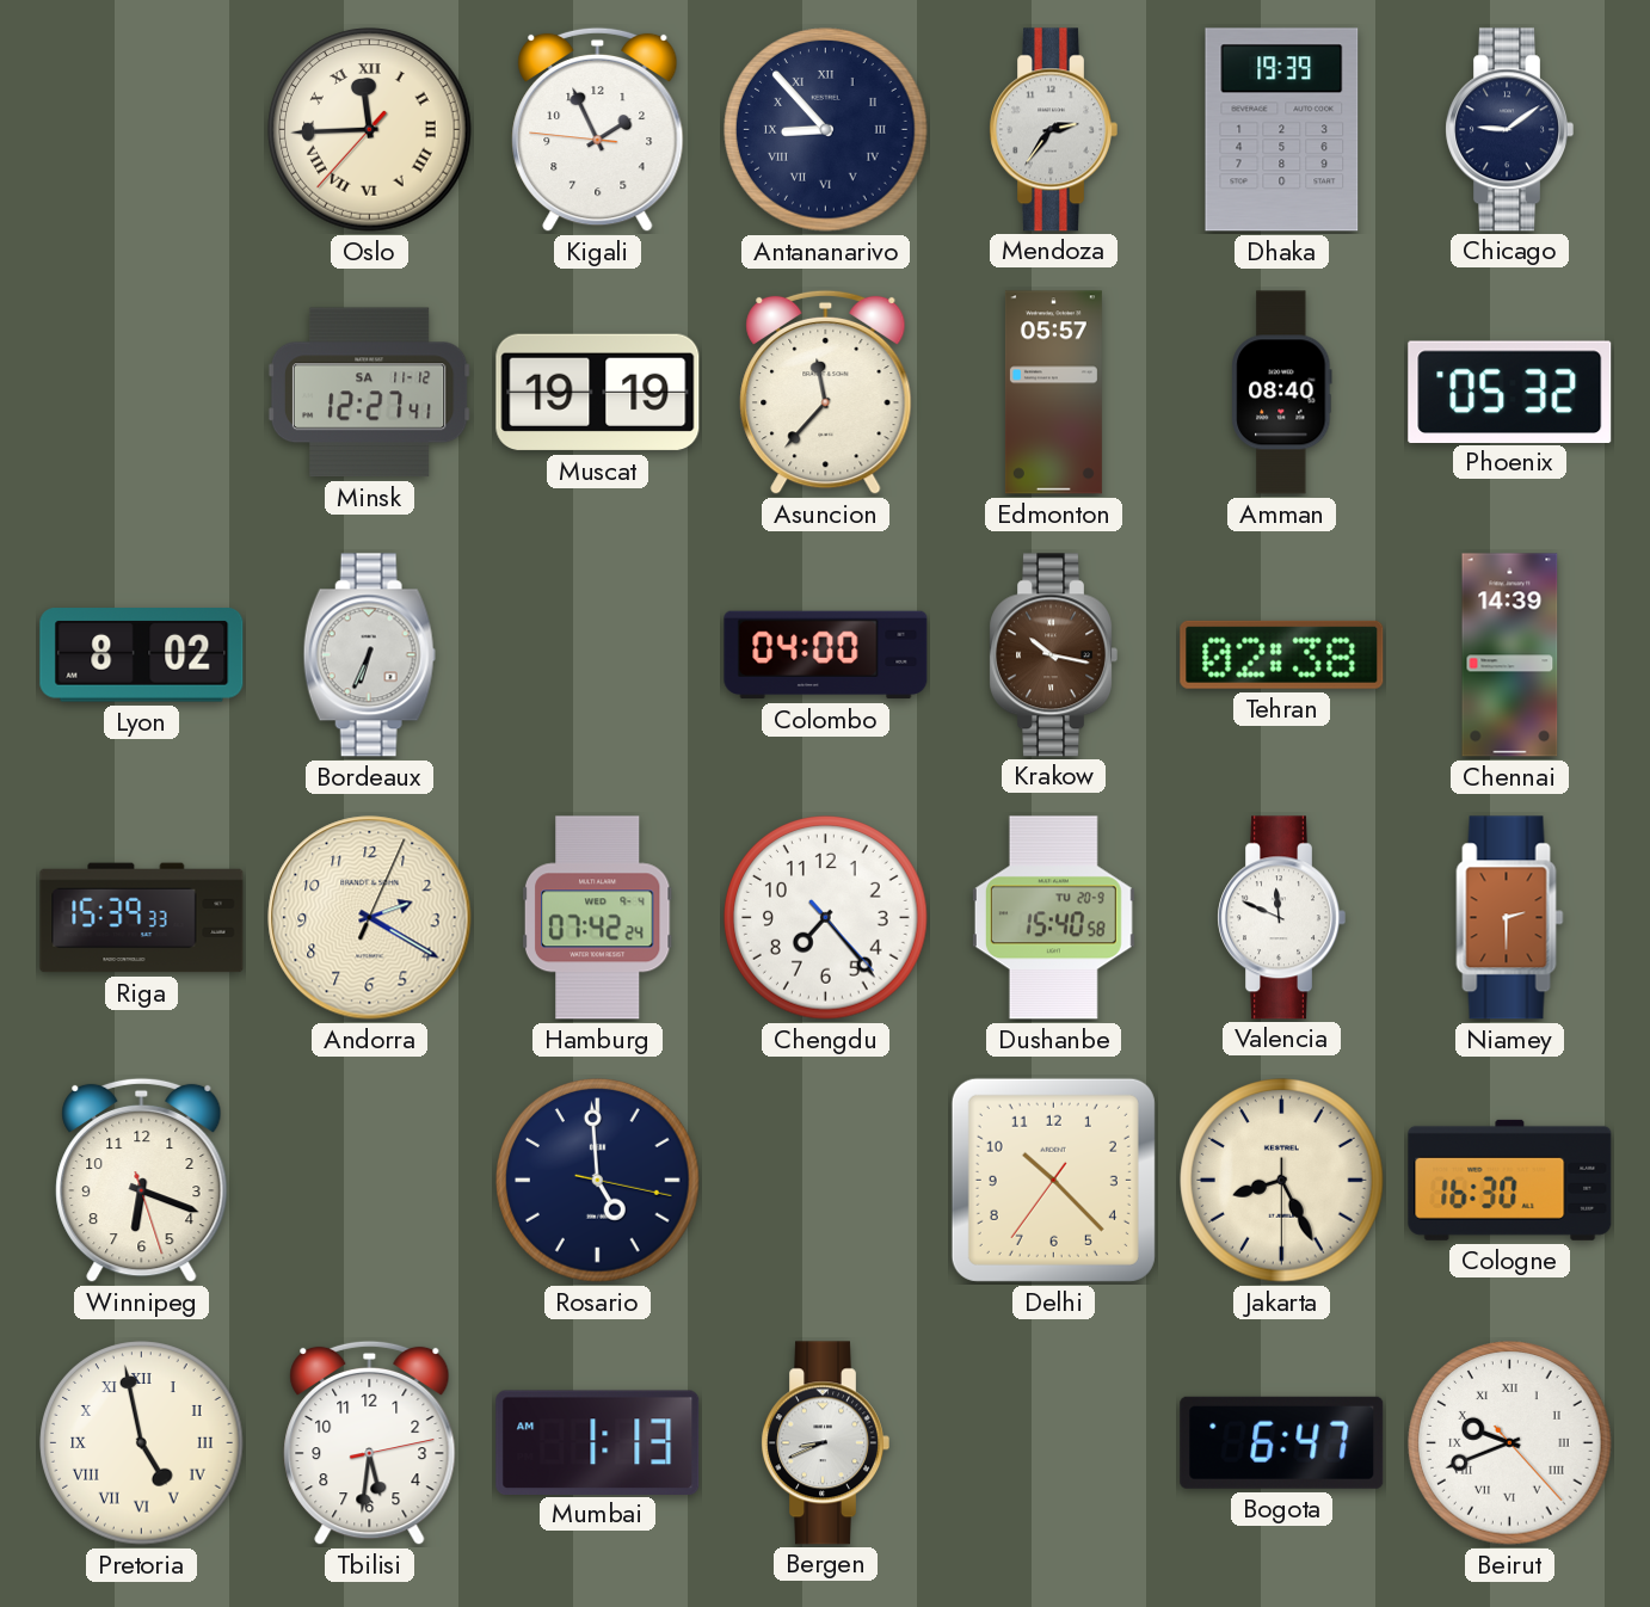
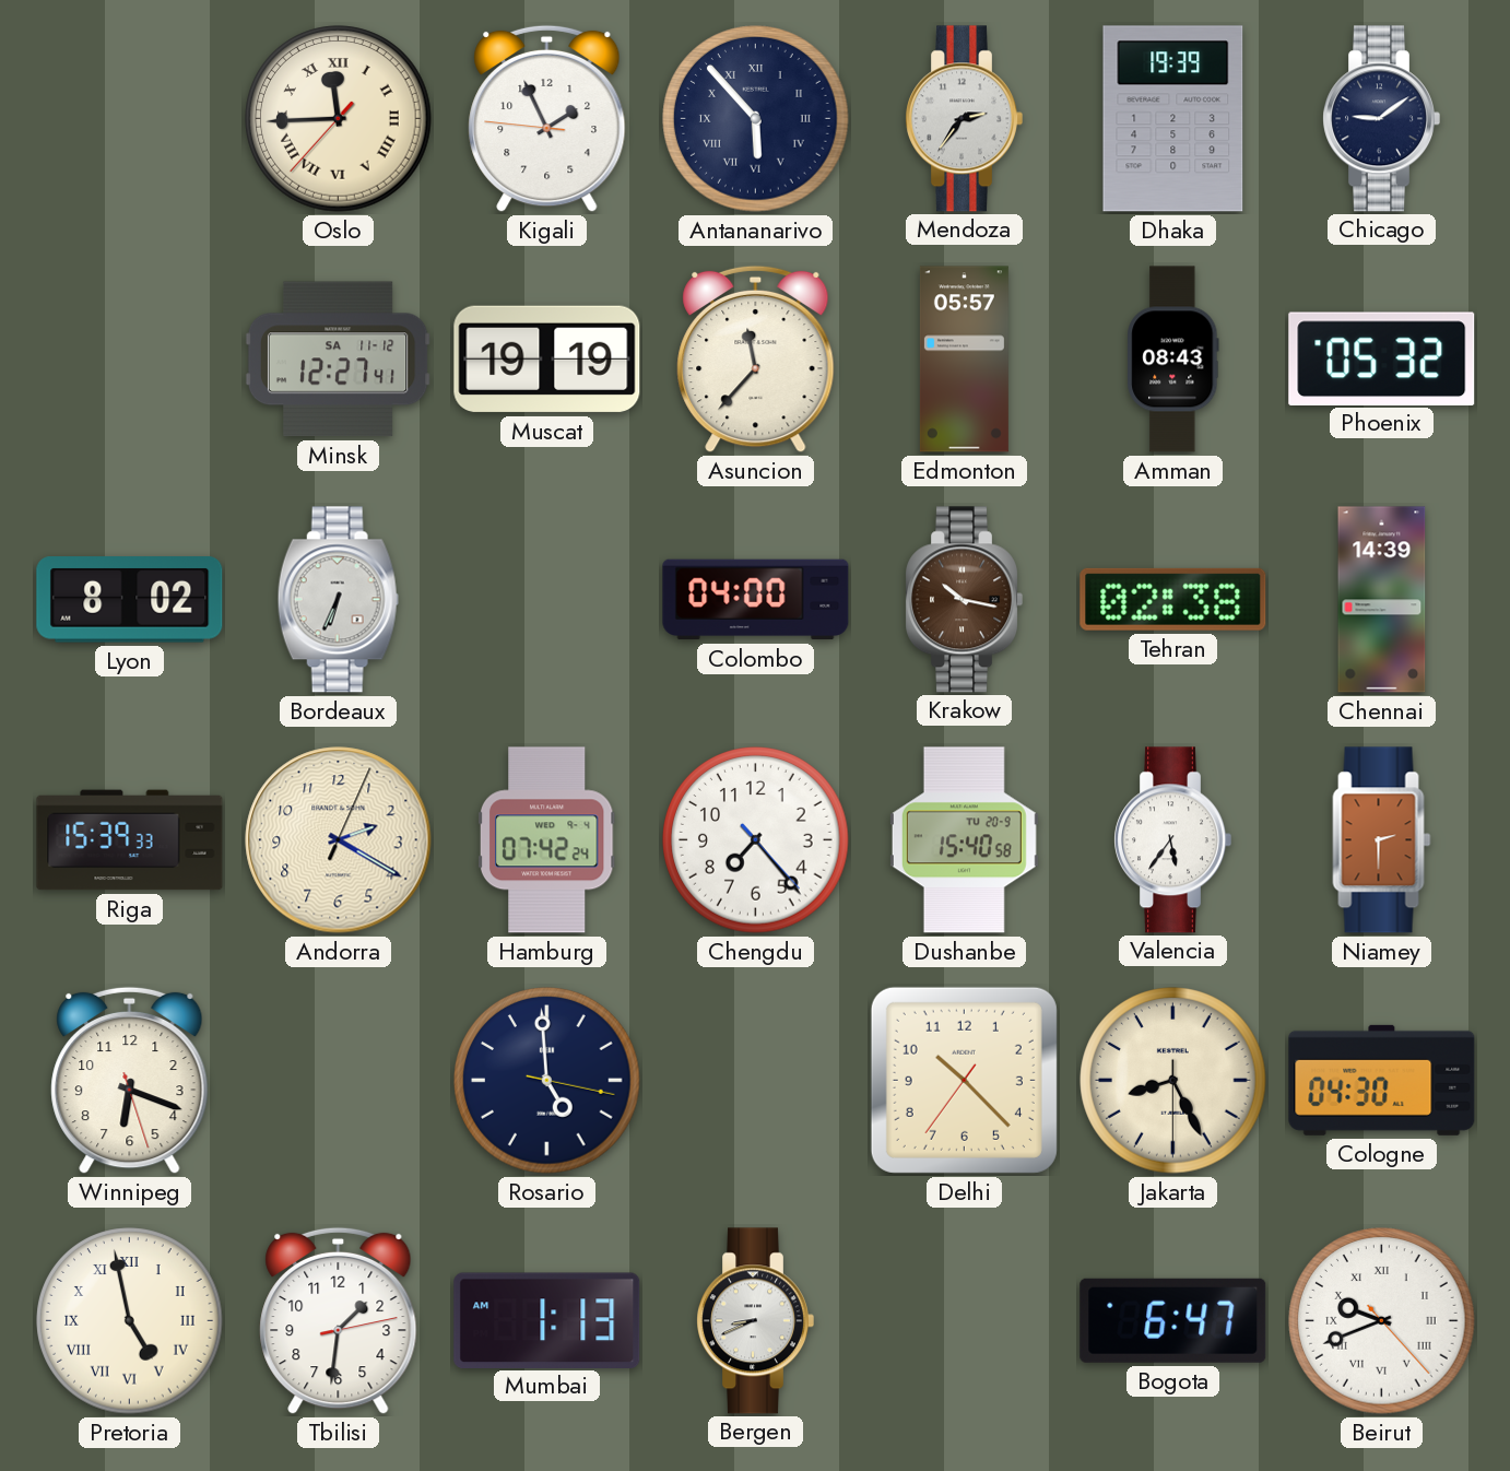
Antananarivo: 8:53 -> 5:53
Amman: 08:40 -> 08:43
Valencia: 11:49 -> 5:36
Cologne: 16:30 -> 04:30
Tbilisi: 5:31 -> 1:31
